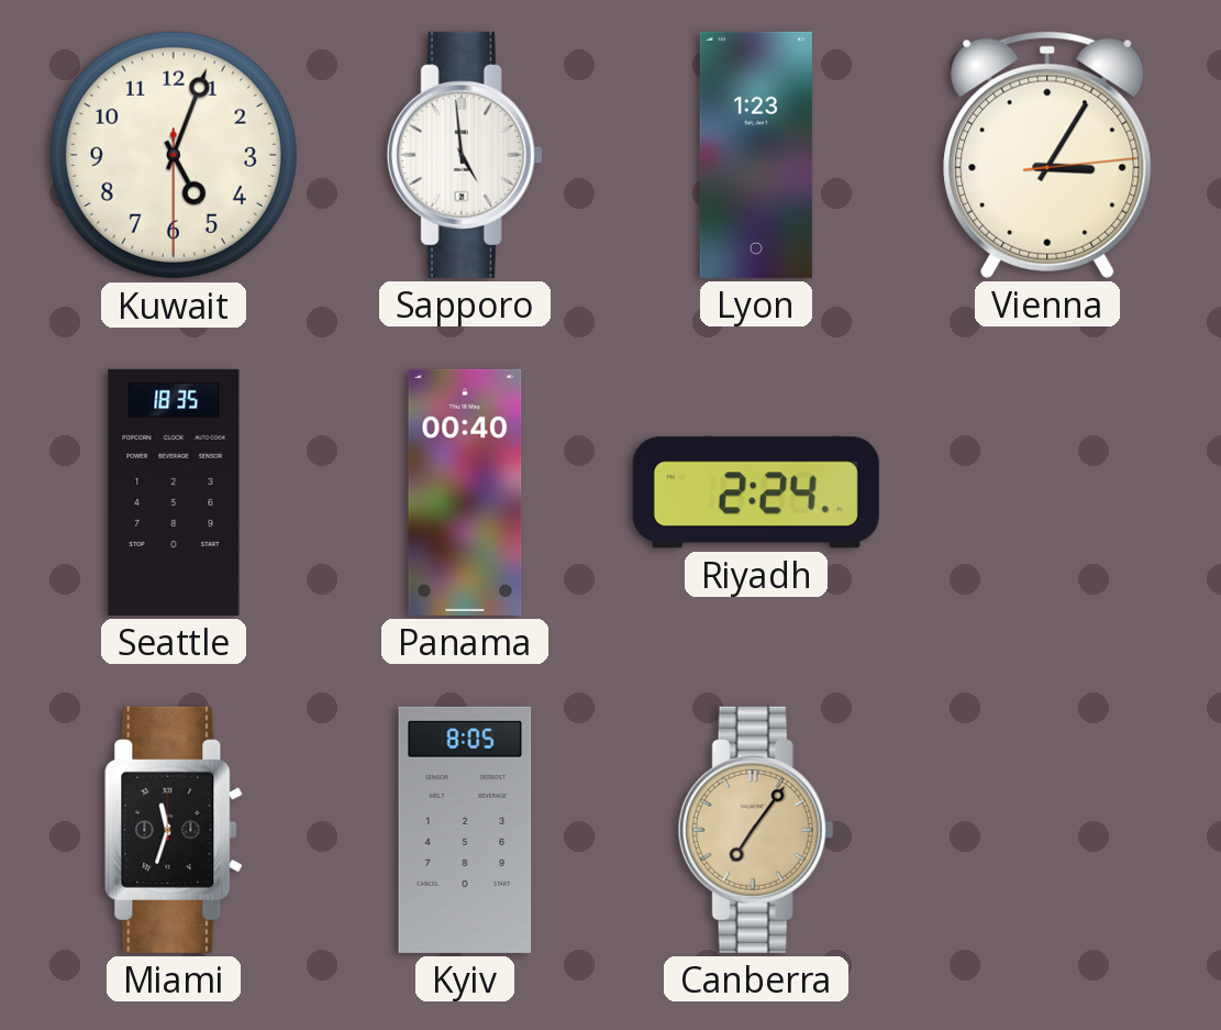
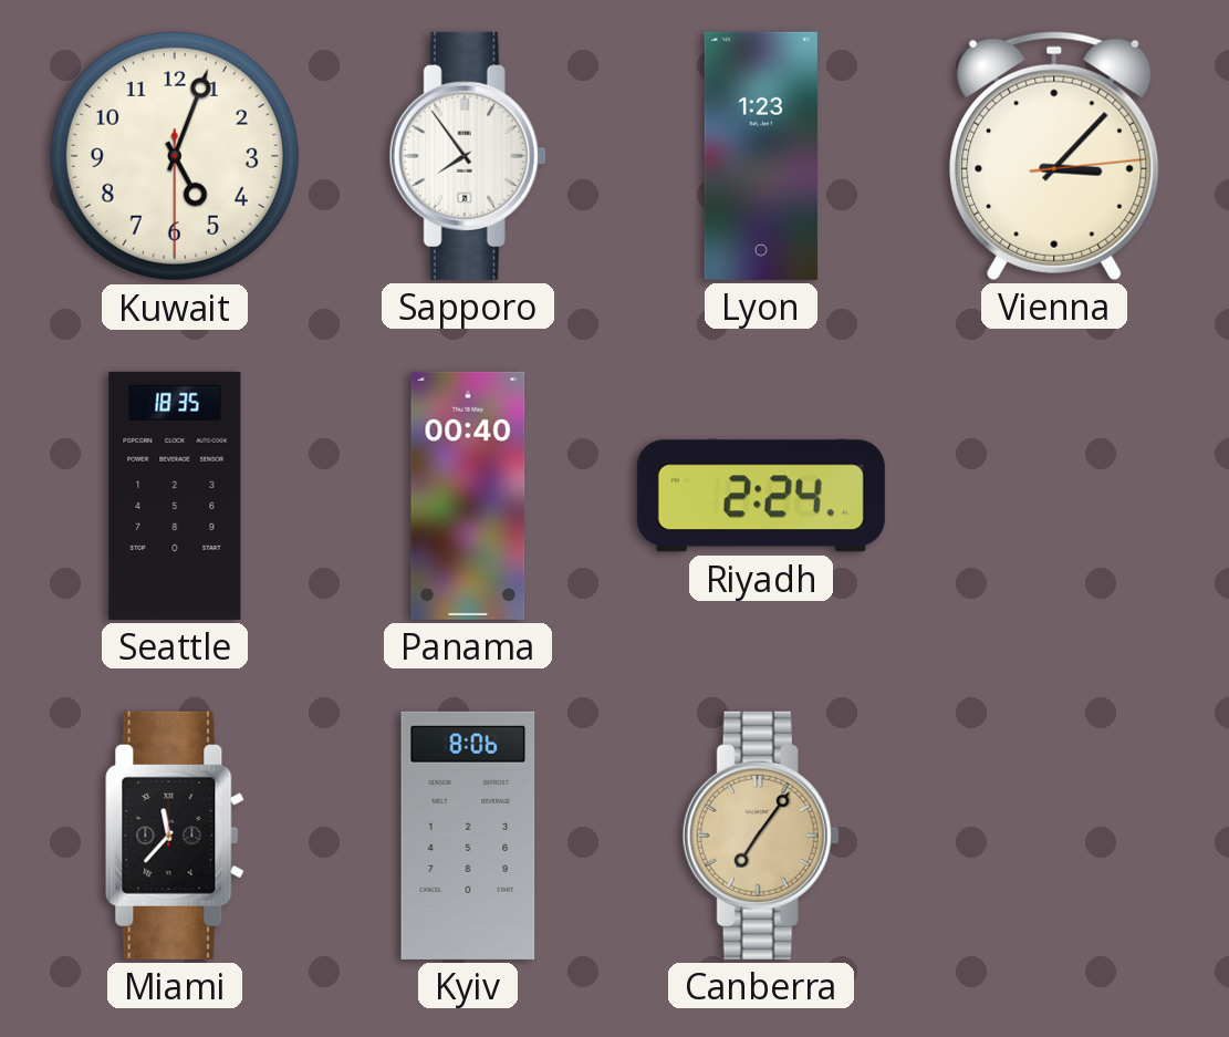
Sapporo: 4:59 -> 7:54
Vienna: 3:05 -> 3:07
Miami: 11:33 -> 11:37
Kyiv: 8:05 -> 8:06
